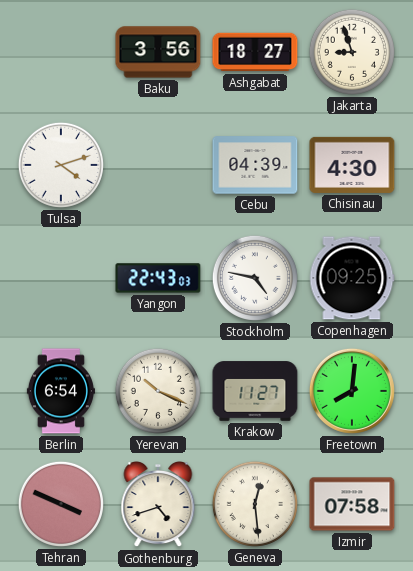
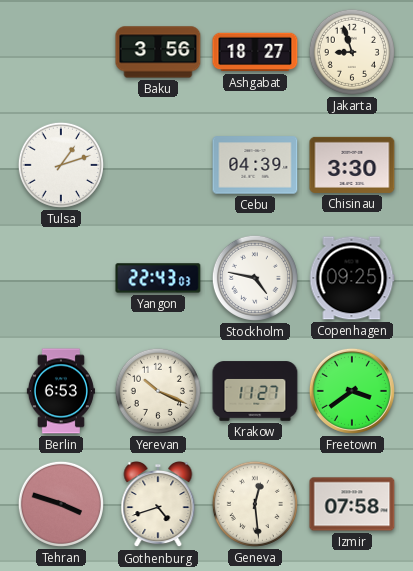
Tulsa: 4:12 -> 1:12
Chisinau: 4:30 -> 3:30
Berlin: 6:54 -> 6:53
Freetown: 8:01 -> 3:39
Tehran: 3:49 -> 3:48
